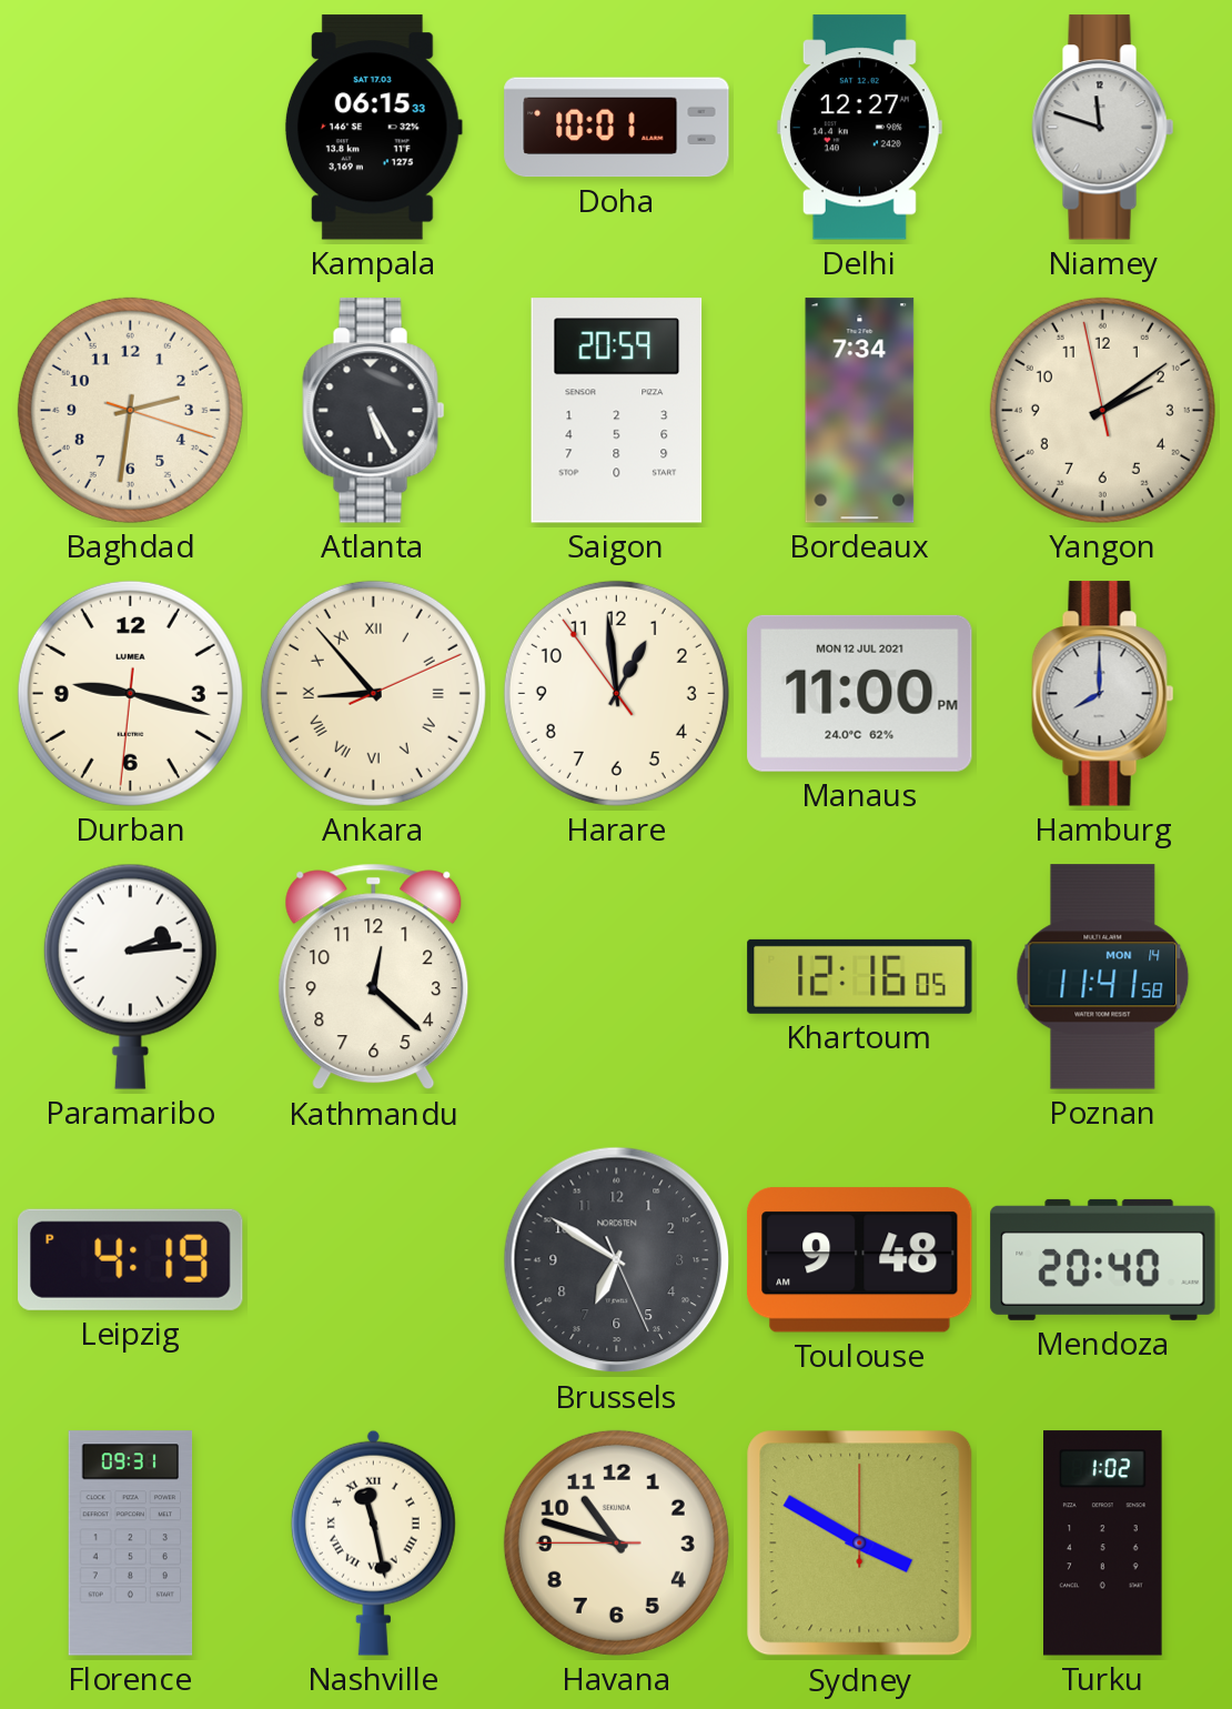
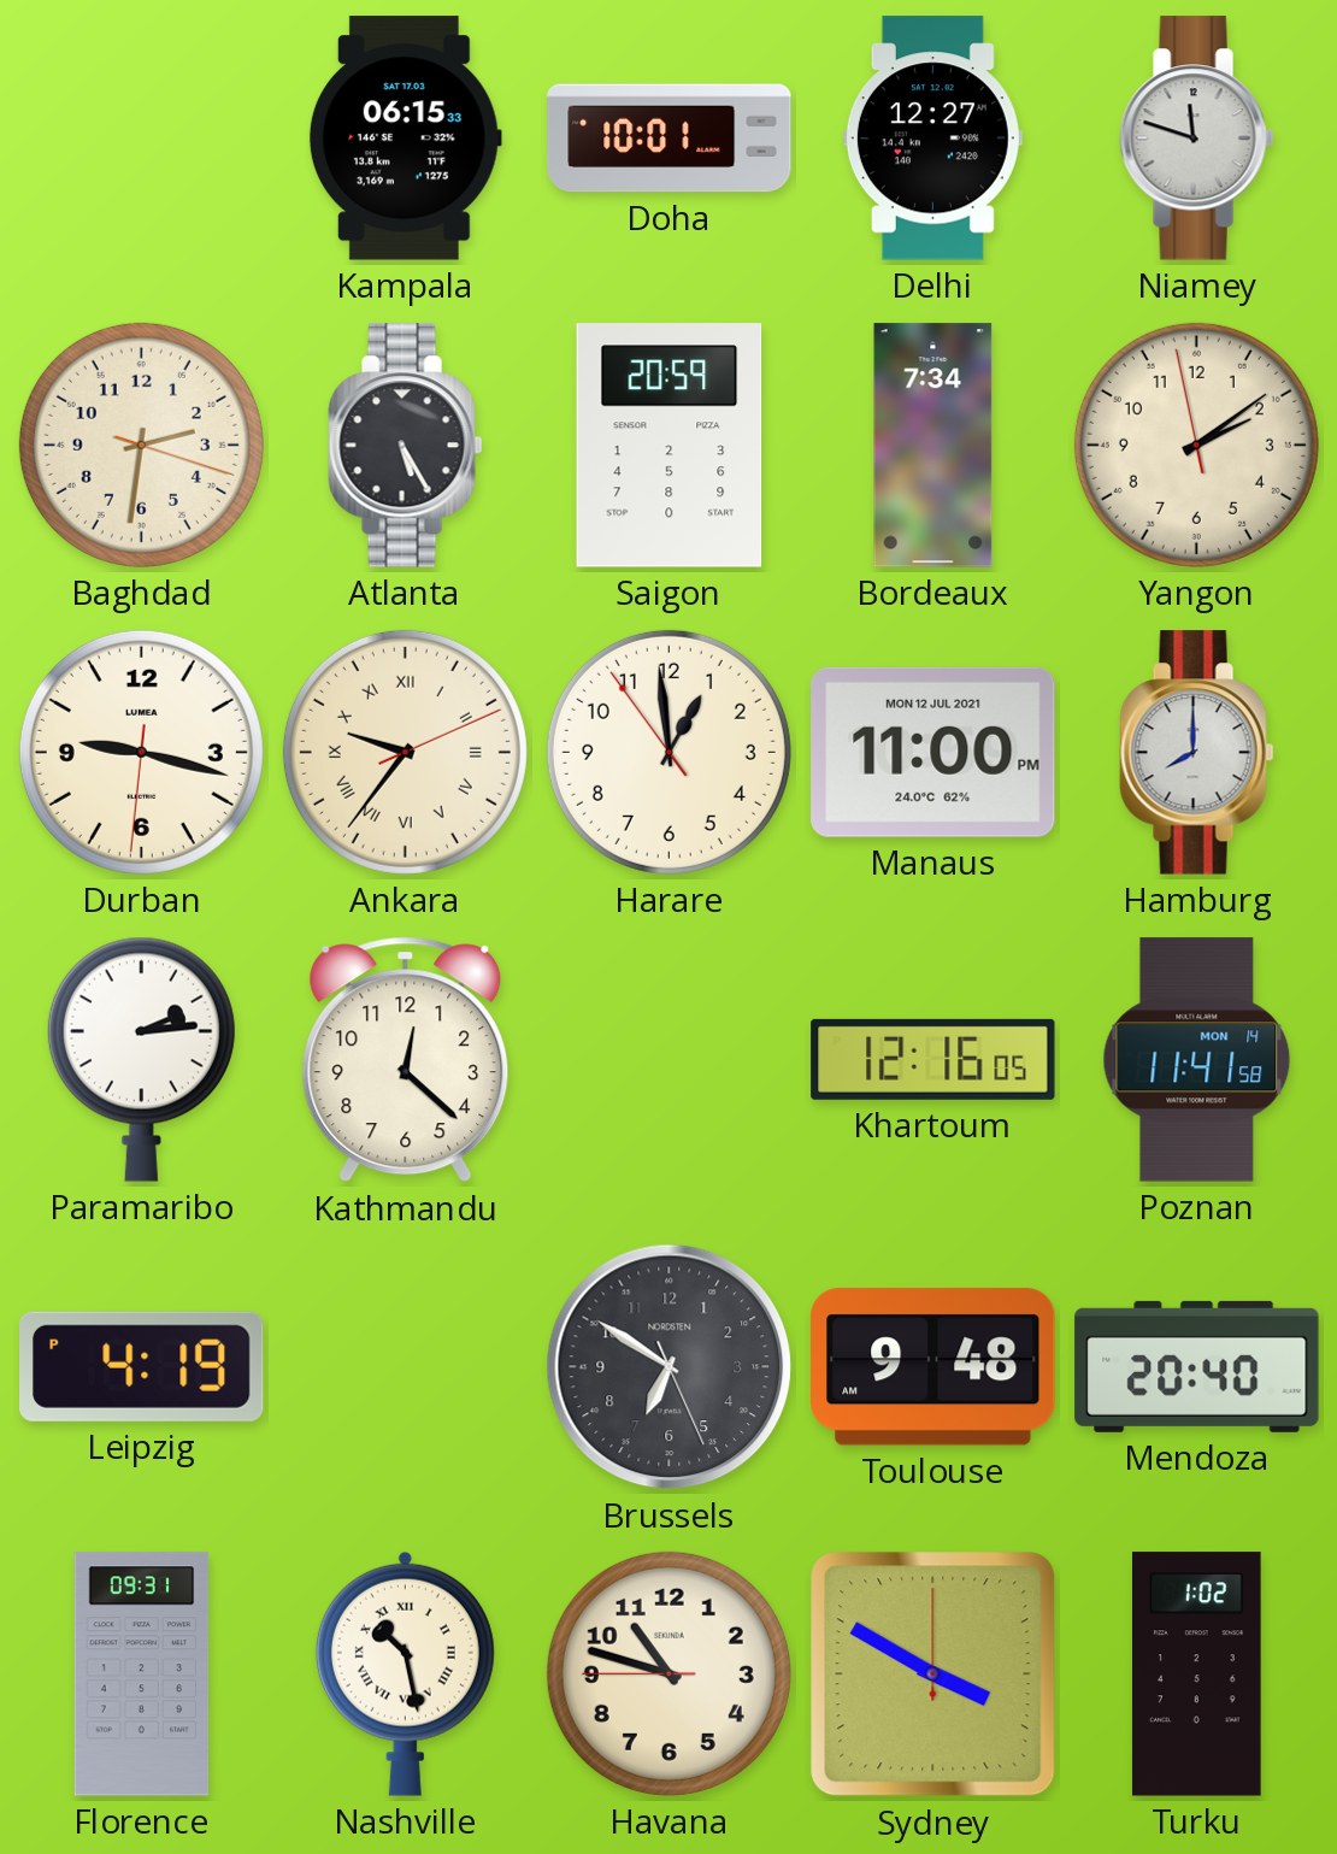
Ankara: 8:53 -> 9:36
Nashville: 11:28 -> 10:28
